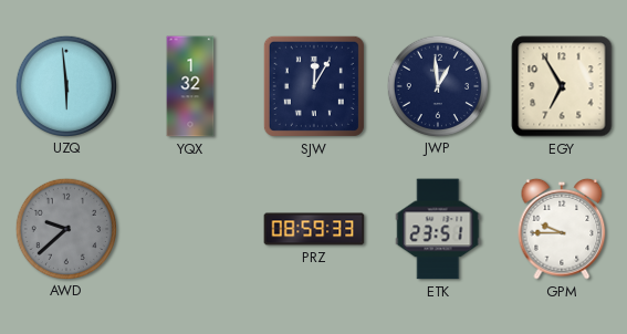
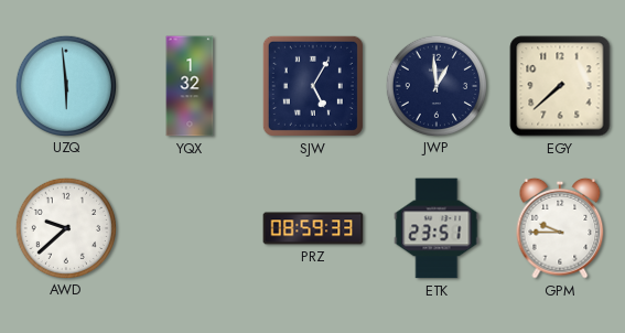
SJW: 12:05 -> 5:05
EGY: 6:55 -> 7:38
AWD dial: grey -> white
